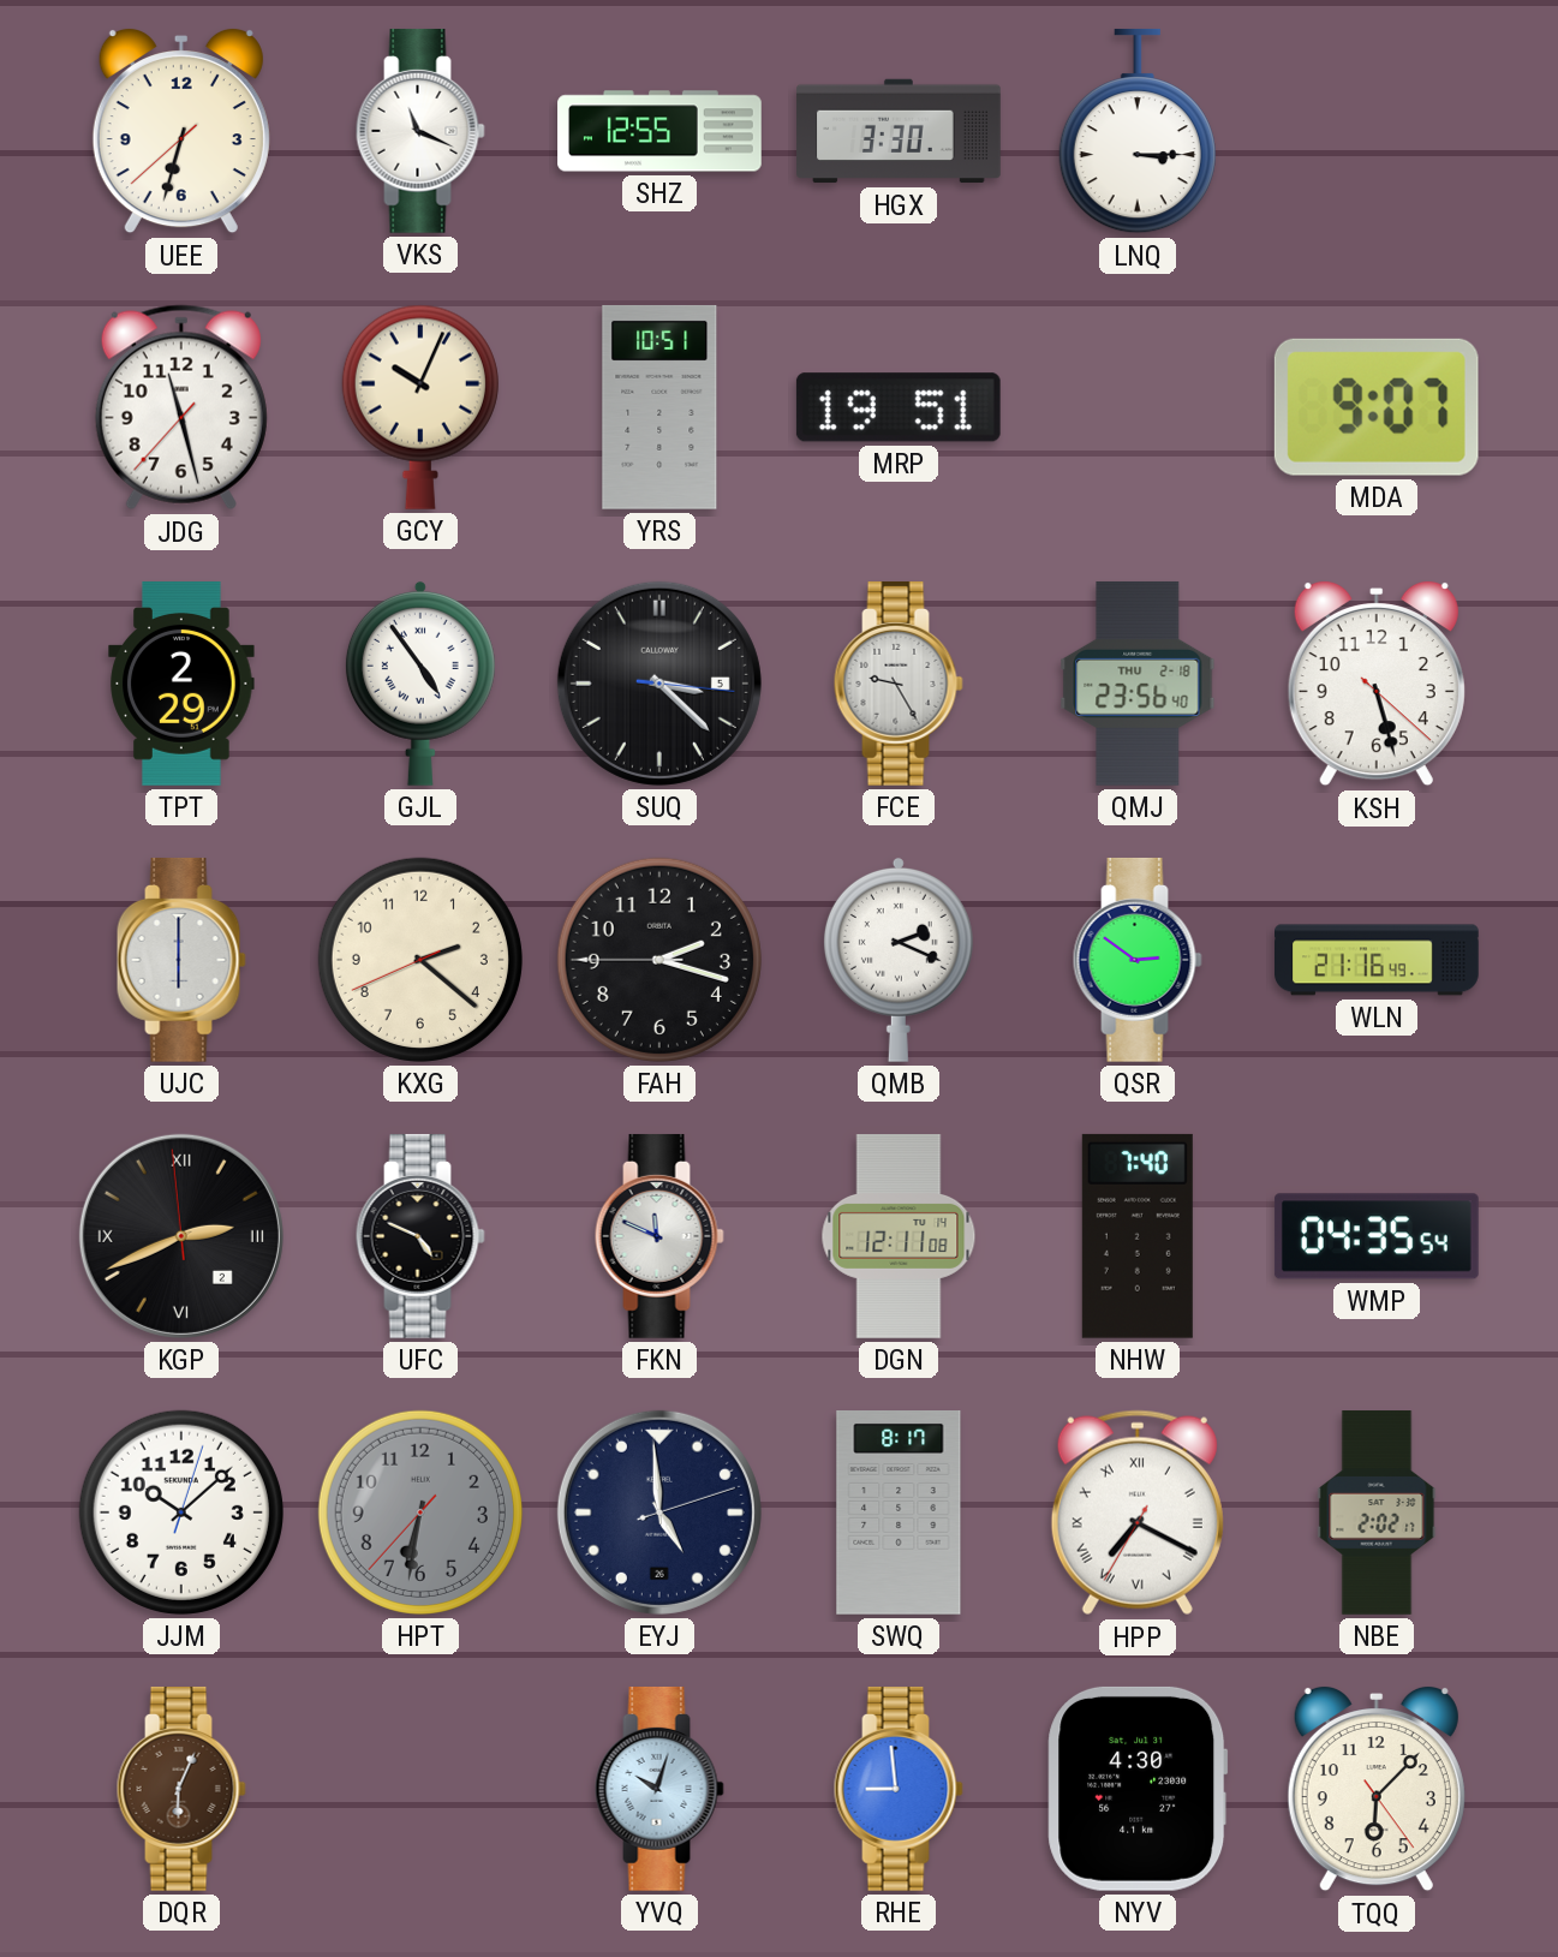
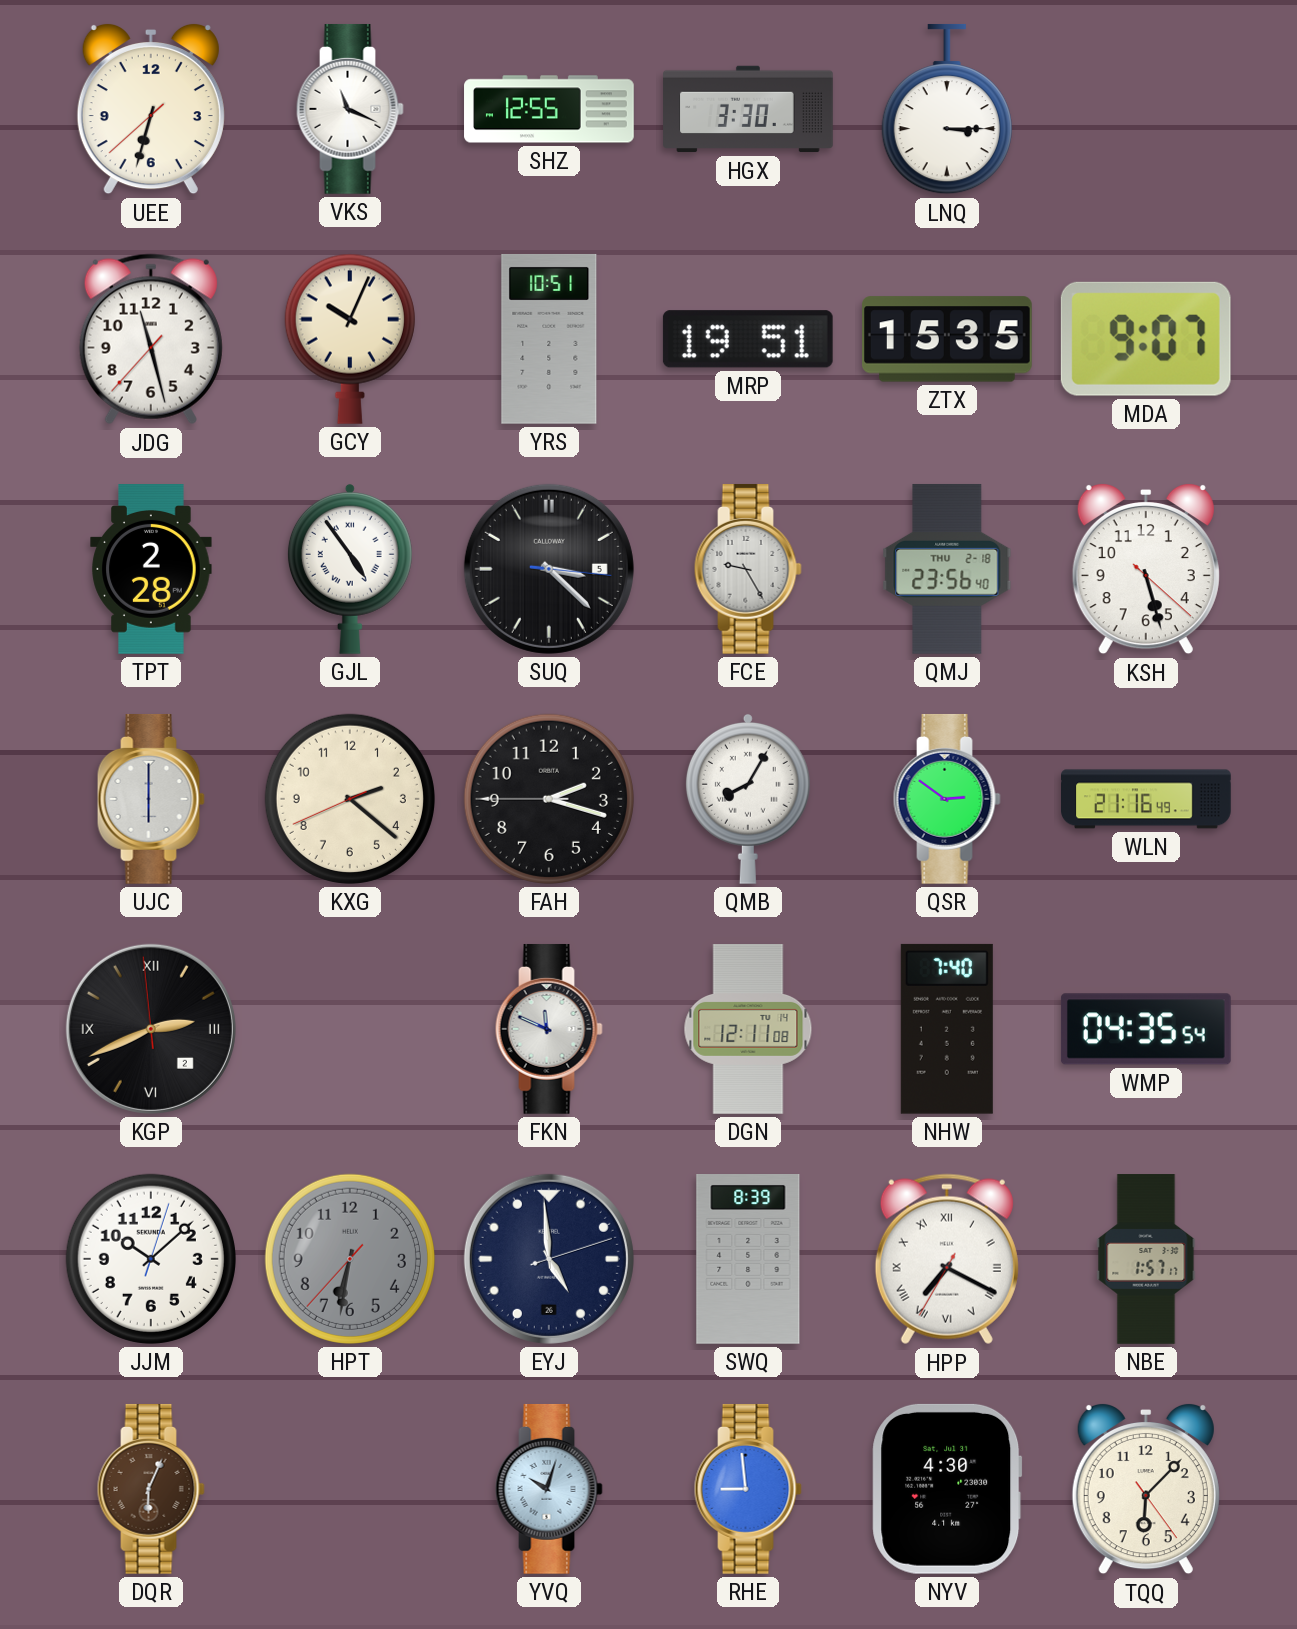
ZTX: none -> 15:35
TPT: 2:29 -> 2:28
QMB: 2:19 -> 8:05
UFC: 4:49 -> none
SWQ: 8:17 -> 8:39
NBE: 2:02 -> 1:57
